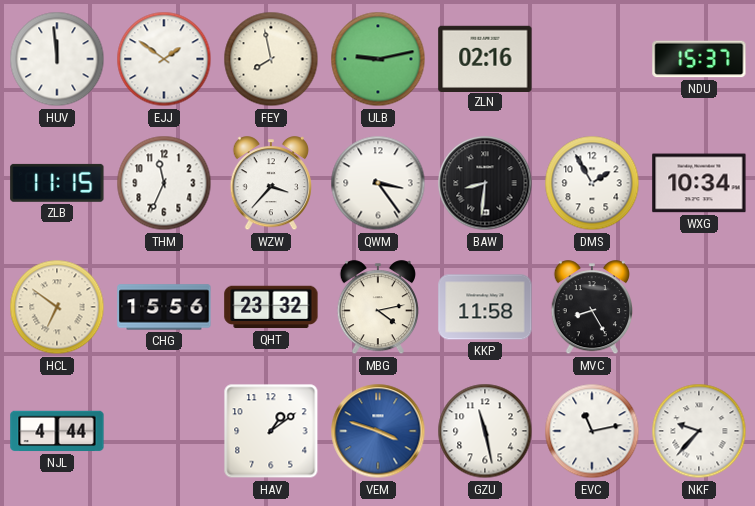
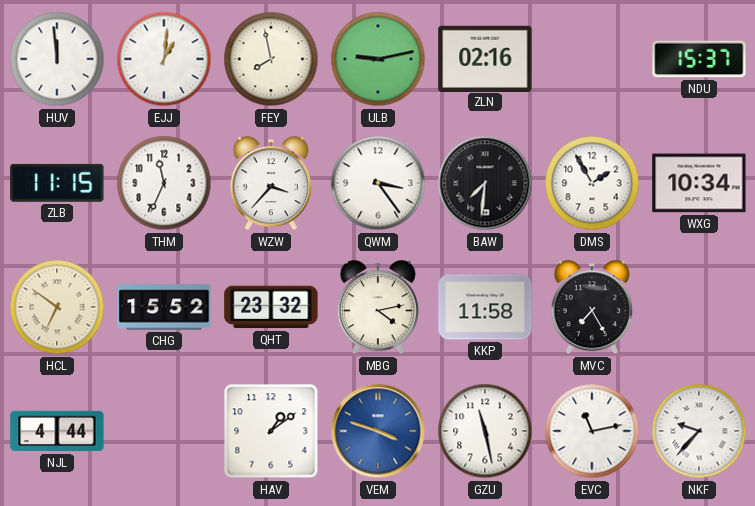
EJJ: 1:51 -> 1:01
BAW: 8:31 -> 7:31
CHG: 15:56 -> 15:52
MVC: 8:25 -> 7:25
